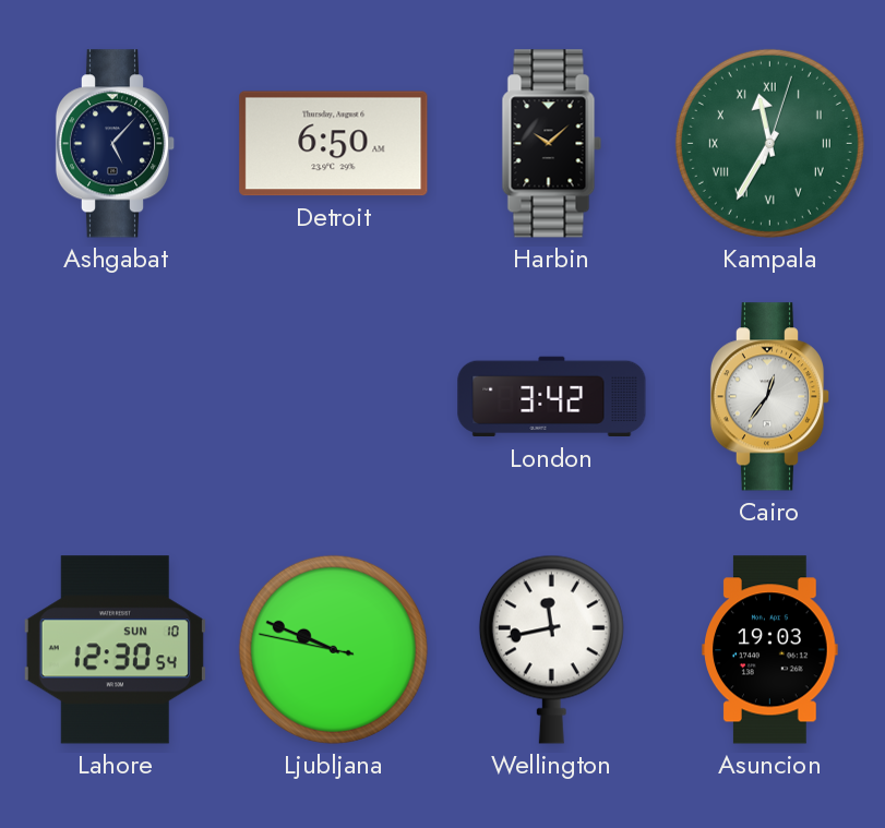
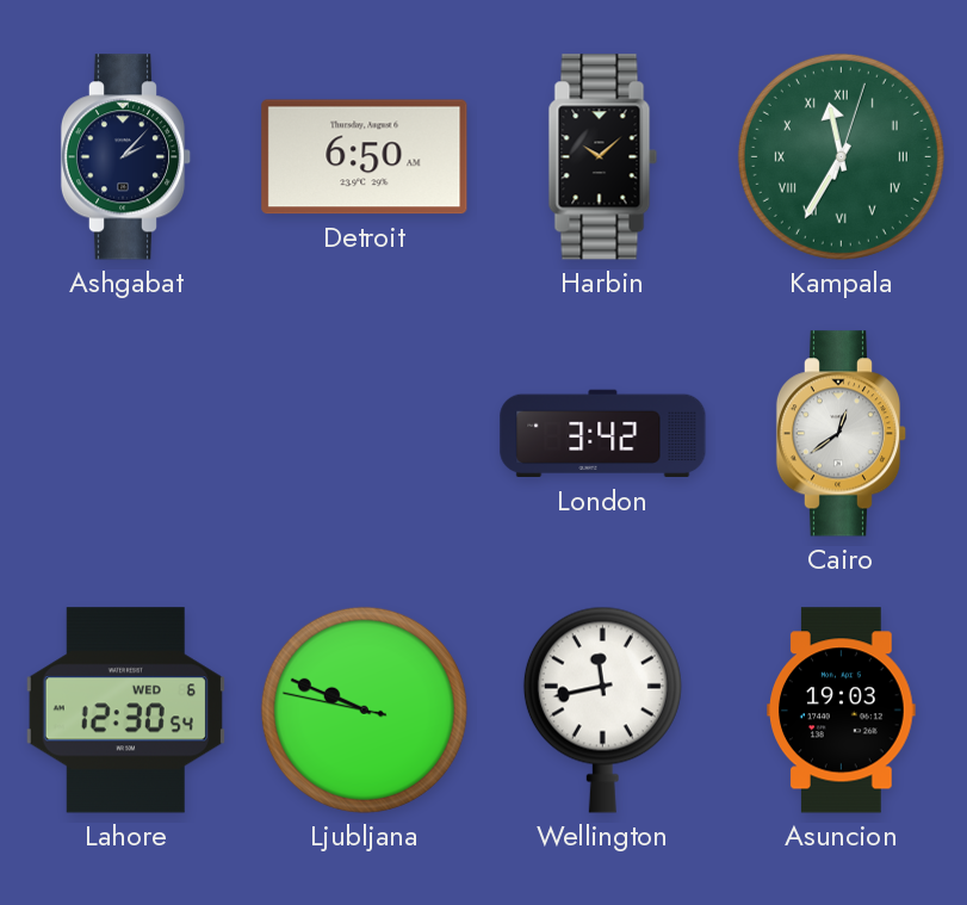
Ashgabat: 5:07 -> 2:07
Cairo: 12:36 -> 12:39
Lahore date: SUN 10 -> WED 6
